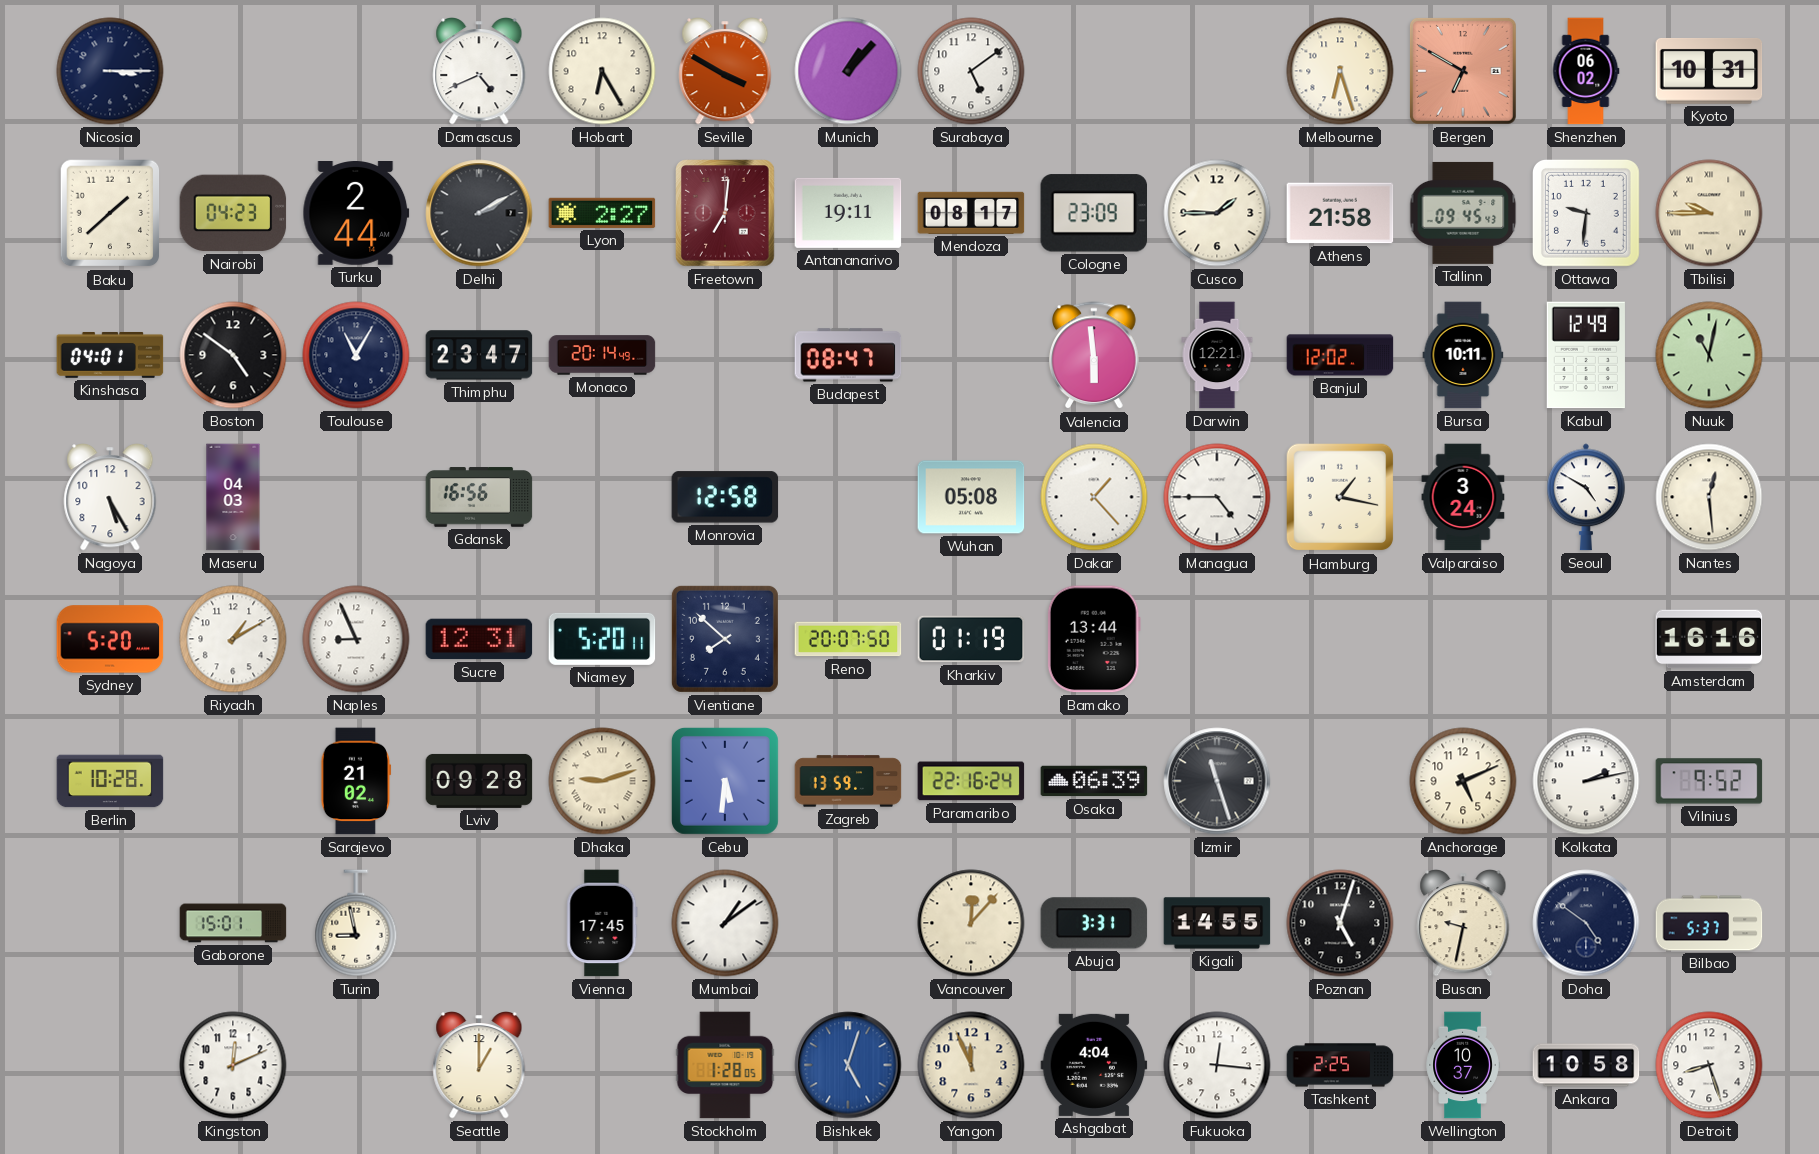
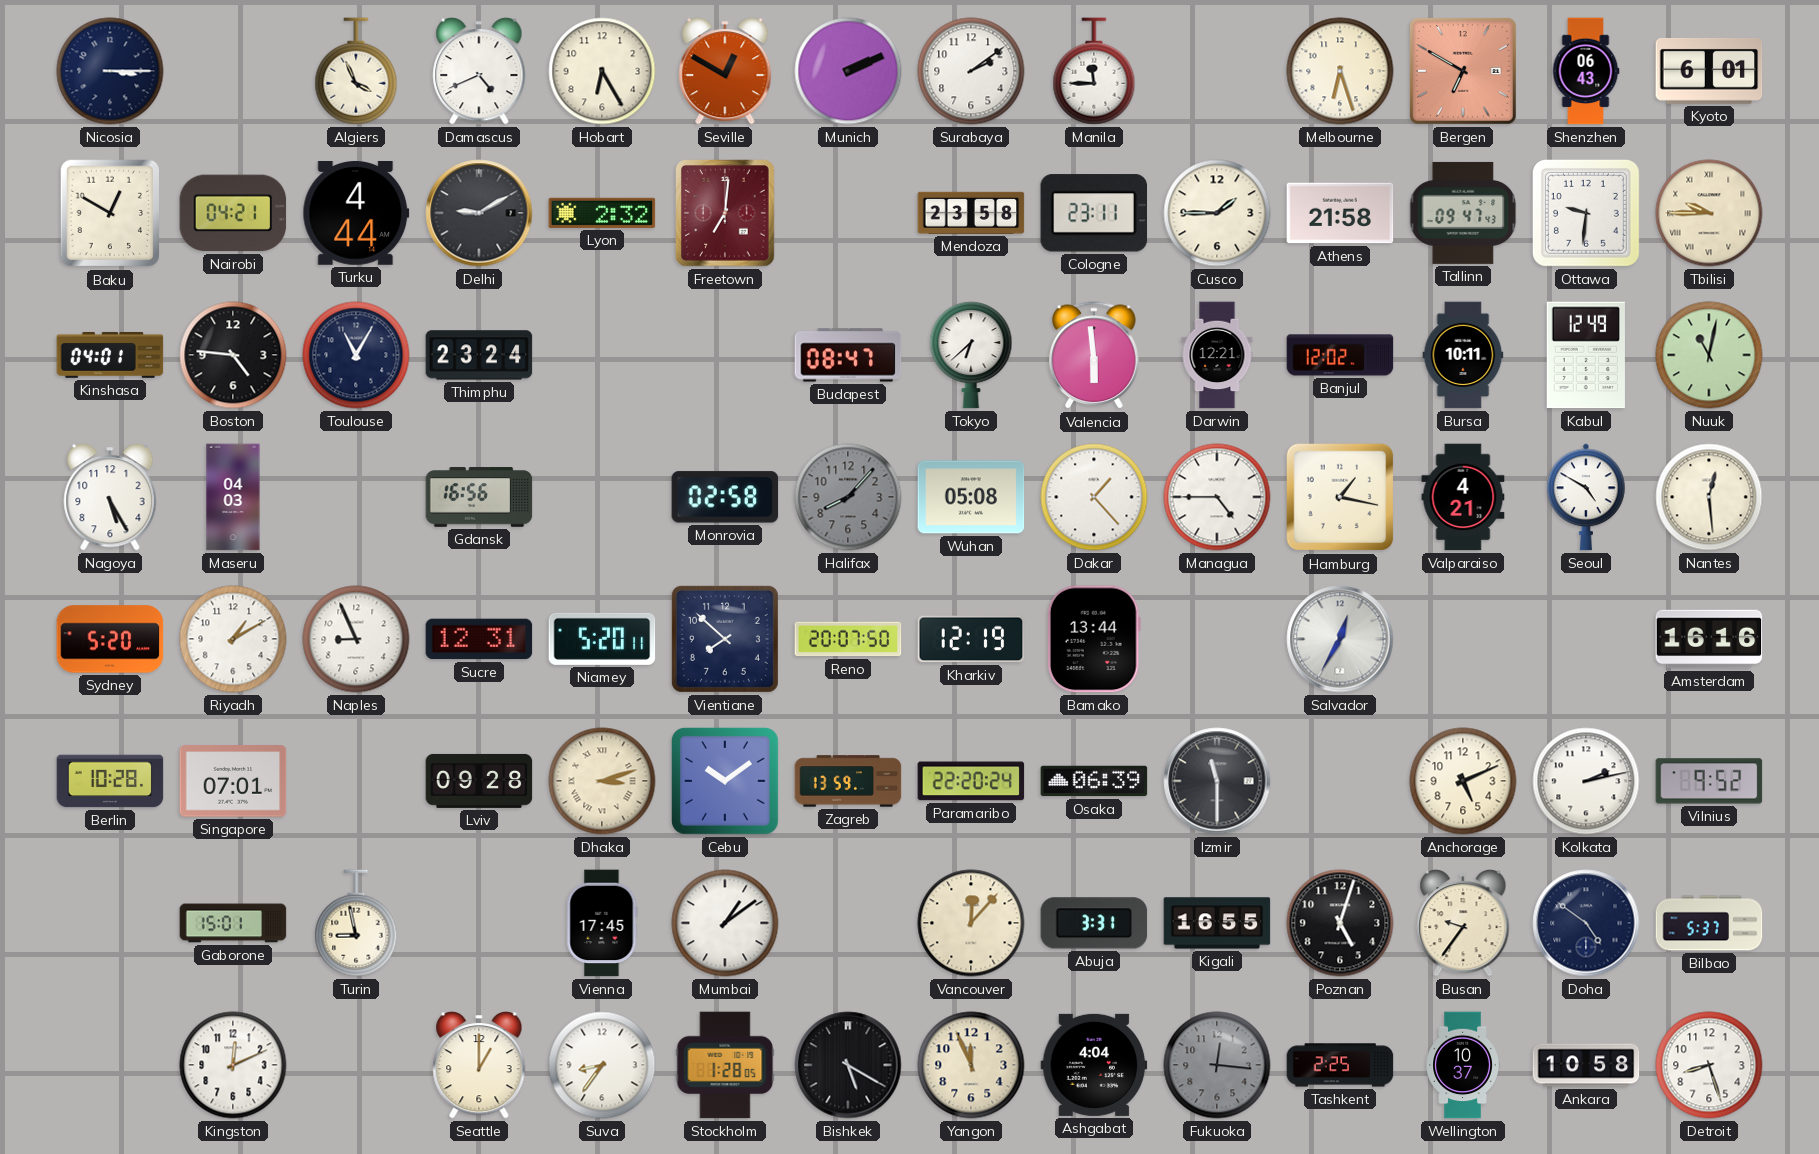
Algiers: none -> 3:56
Seville: 3:50 -> 12:50
Munich: 1:07 -> 2:11
Surabaya: 5:09 -> 2:09
Manila: none -> 11:45
Shenzhen: 06:02 -> 06:43
Kyoto: 10:31 -> 6:01
Baku: 1:38 -> 12:50
Nairobi: 04:23 -> 04:21
Turku: 2:44 -> 4:44
Delhi: 2:10 -> 9:10
Lyon: 2:27 -> 2:32
Antananarivo: 19:11 -> none
Mendoza: 08:17 -> 23:58
Cologne: 23:09 -> 23:11
Tallinn: 09:45 -> 09:47
Boston: 4:51 -> 4:46
Thimphu: 23:47 -> 23:24
Monaco: 20:14 -> none
Tokyo: none -> 6:38
Monrovia: 12:58 -> 02:58
Halifax: none -> 8:07
Valparaiso: 3:24 -> 4:21
Kharkiv: 01:19 -> 12:19
Salvador: none -> 12:35
Singapore: none -> 07:01
Sarajevo: 21:02 -> none
Dhaka: 9:12 -> 3:12
Cebu: 5:31 -> 10:09
Paramaribo: 22:16 -> 22:20
Izmir: 11:27 -> 11:30
Kigali: 14:55 -> 16:55
Busan: 9:32 -> 9:36
Suva: none -> 8:36
Bishkek: 5:03 -> 5:20
Bishkek dial: blue -> black
Fukuoka dial: white -> grey
